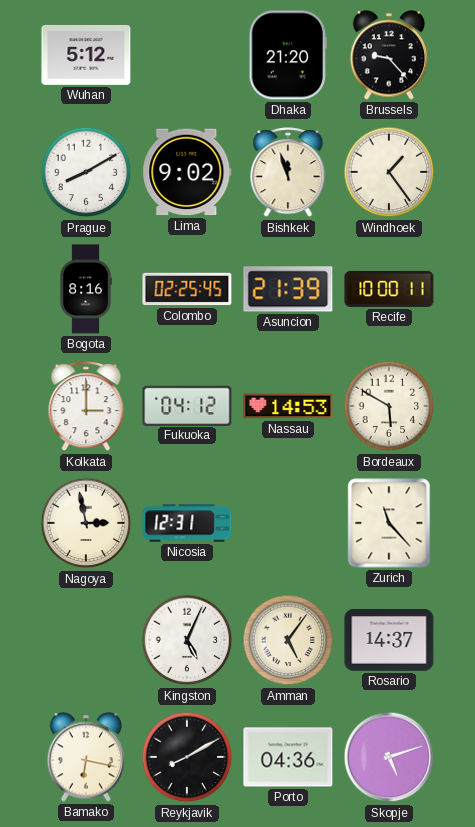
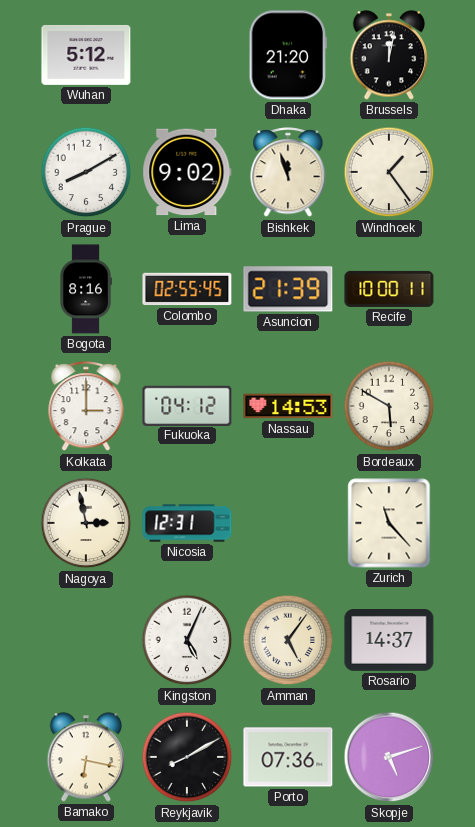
Brussels: 9:23 -> 12:02
Colombo: 02:25 -> 02:55
Porto: 04:36 -> 07:36
